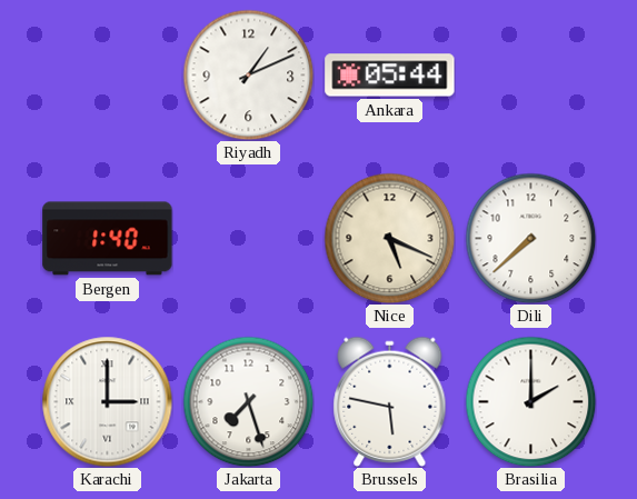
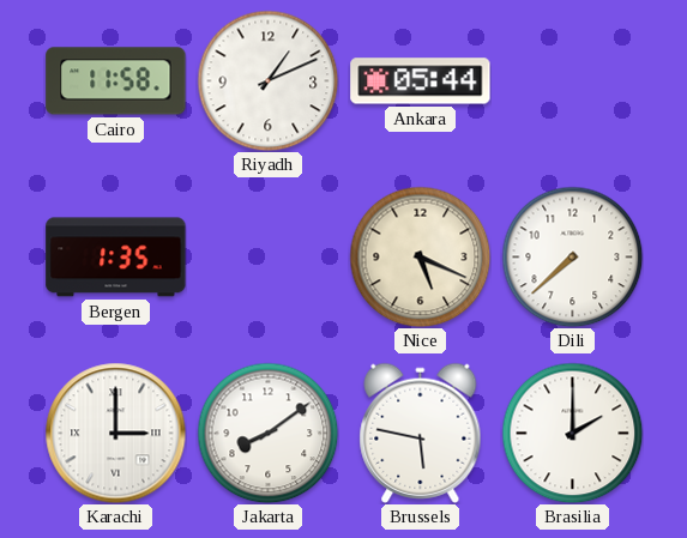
Cairo: none -> 11:58
Bergen: 1:40 -> 1:35
Jakarta: 7:27 -> 8:09
